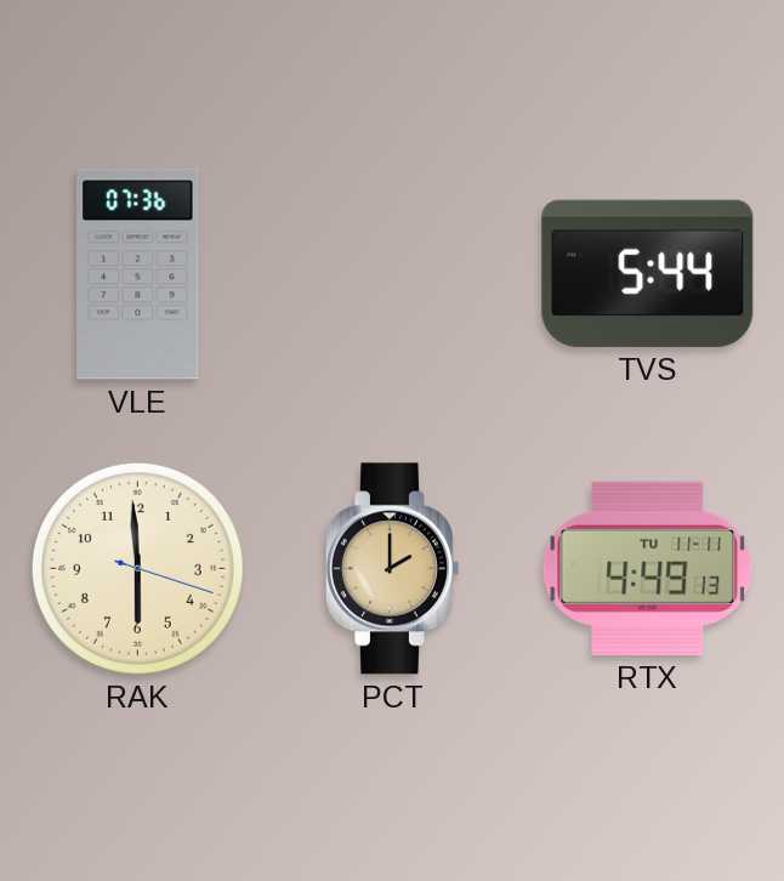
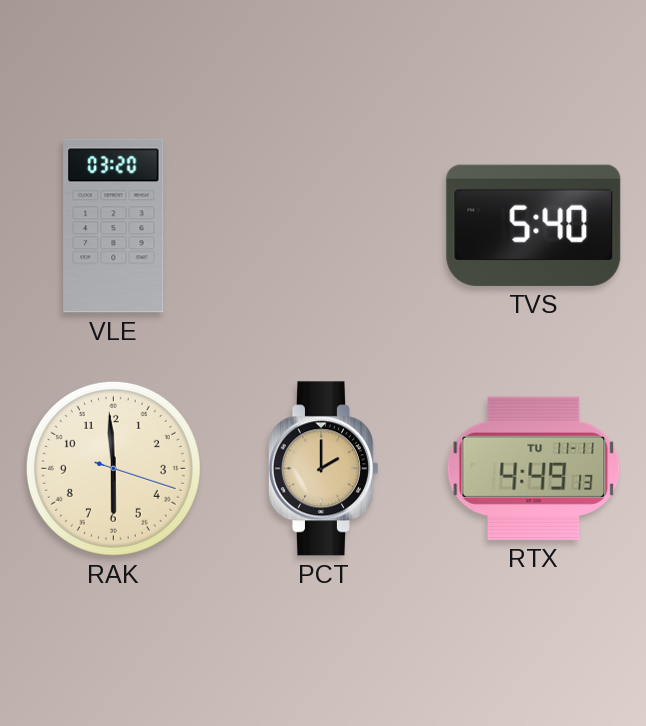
VLE: 07:36 -> 03:20
TVS: 5:44 -> 5:40
